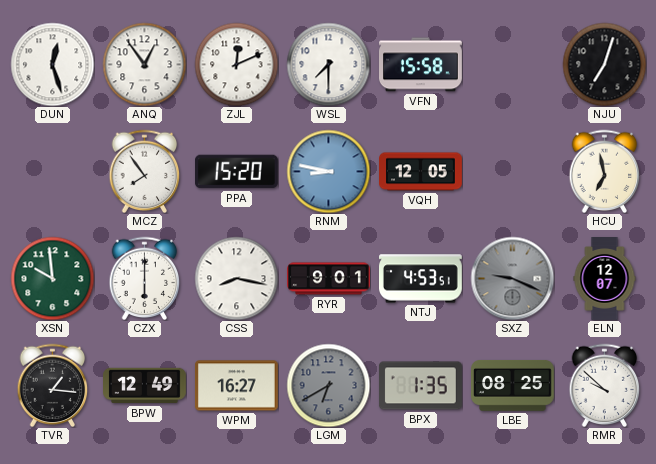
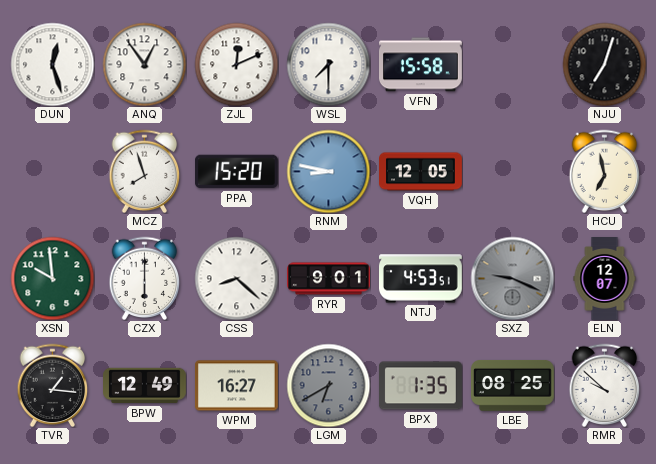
MCZ: 7:54 -> 7:57
CSS: 8:17 -> 8:22
